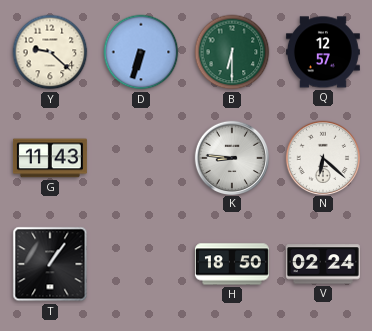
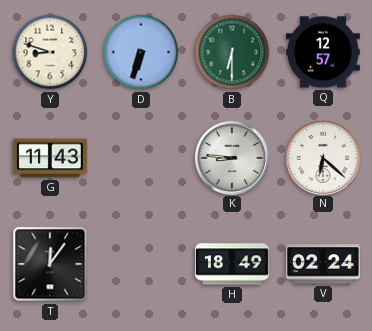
Y: 9:22 -> 8:48
T: 1:06 -> 12:06
H: 18:50 -> 18:49
